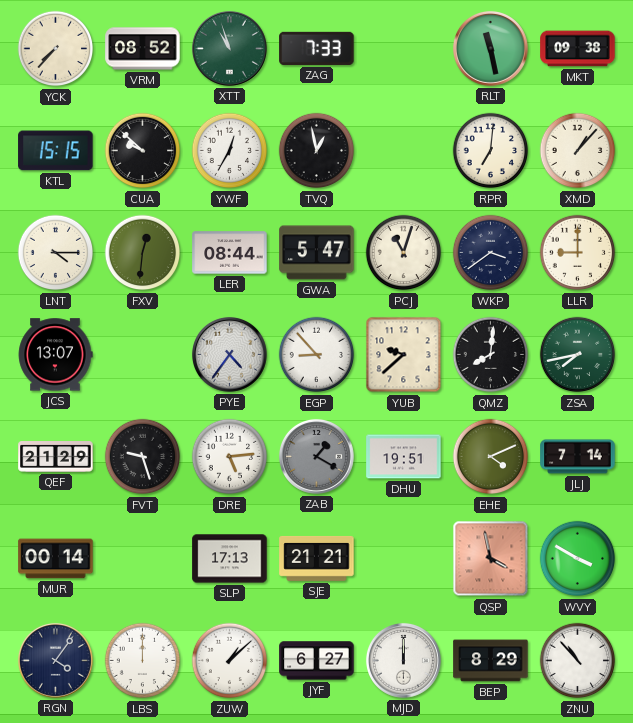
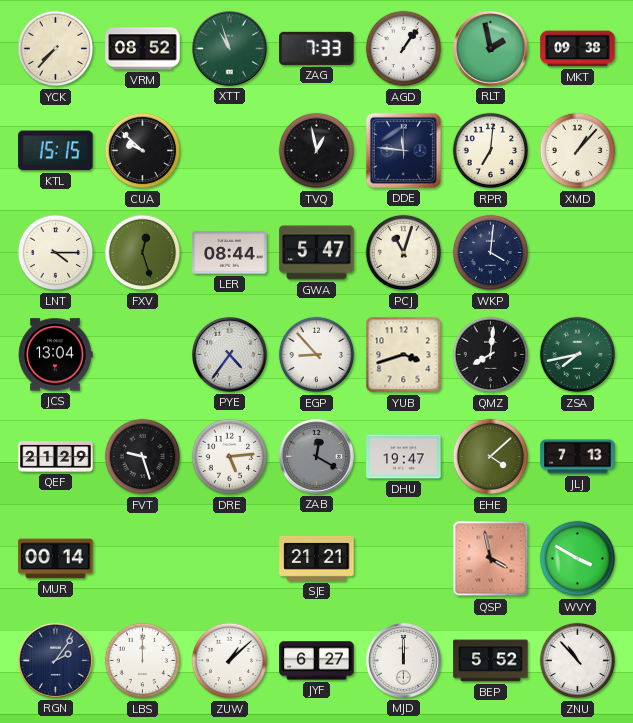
AGD: none -> 1:06
RLT: 11:28 -> 1:58
YWF: 12:35 -> none
DDE: none -> 11:46
FXV: 12:31 -> 12:27
WKP: 3:39 -> 4:01
LLR: 9:00 -> none
JCS: 13:07 -> 13:04
YUB: 9:38 -> 3:42
ZAB: 1:20 -> 12:20
DHU: 19:51 -> 19:47
EHE: 4:11 -> 4:08
JLJ: 7:14 -> 7:13
SLP: 17:13 -> none
RGN: 4:06 -> 2:06
BEP: 8:29 -> 5:52
